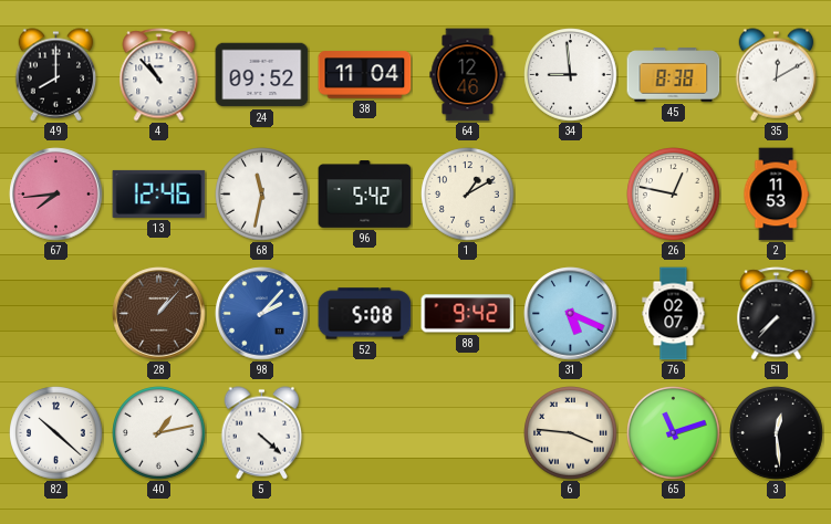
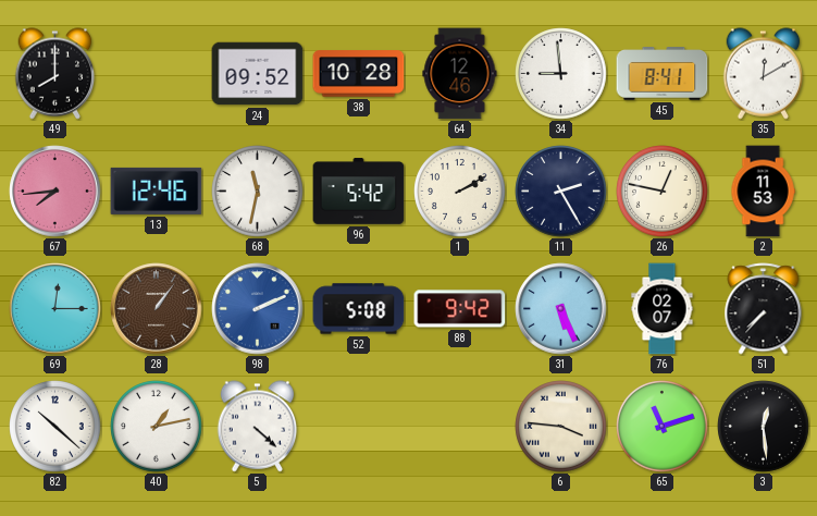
4: 10:53 -> none
38: 11:04 -> 10:28
45: 8:38 -> 8:41
1: 1:10 -> 2:10
11: none -> 2:25
69: none -> 12:15
28: 1:07 -> 1:06
98: 2:07 -> 2:11
31: 5:19 -> 5:26
